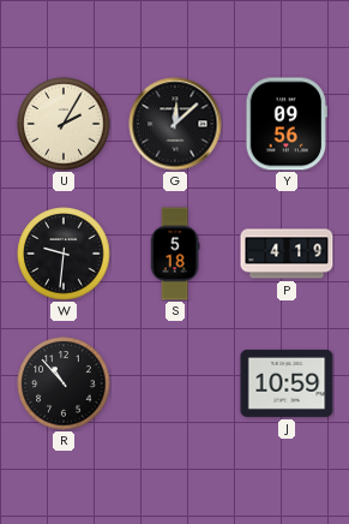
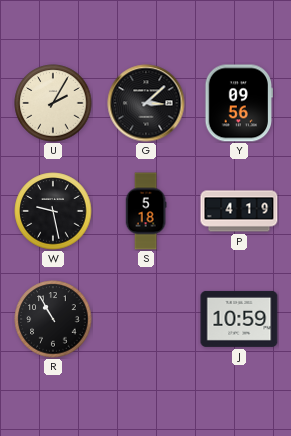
G: 12:08 -> 3:08
W: 9:31 -> 9:28
R: 10:53 -> 10:55
